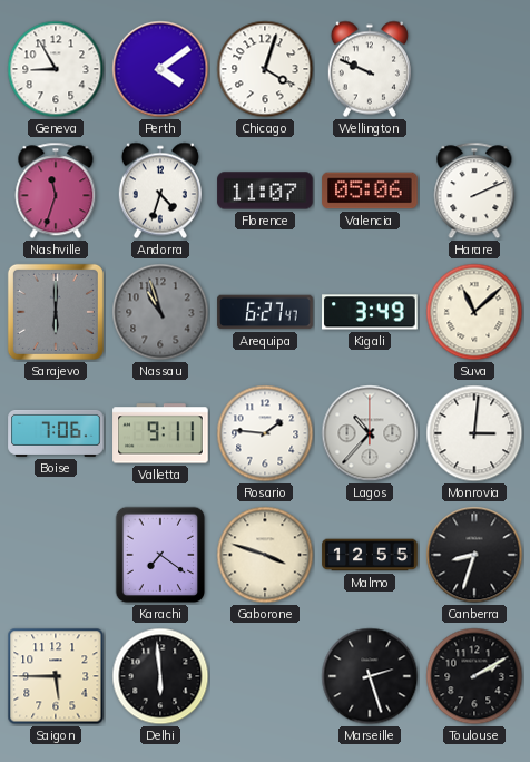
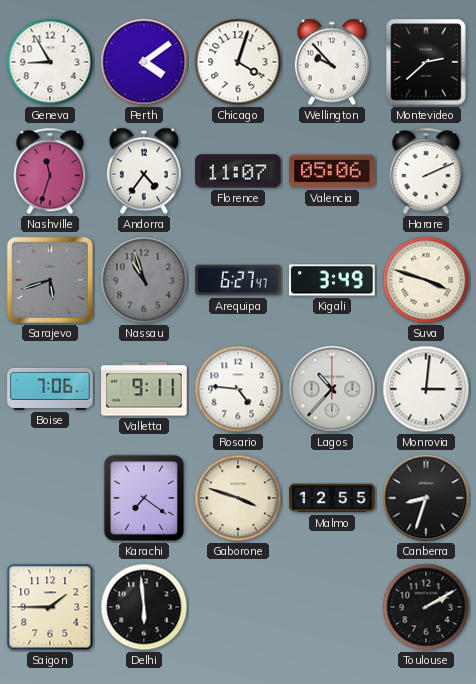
Wellington: 9:49 -> 9:53
Montevideo: none -> 2:38
Andorra: 4:33 -> 4:36
Sarajevo: 6:00 -> 5:42
Suva: 11:08 -> 3:48
Rosario: 1:46 -> 4:46
Saigon: 5:45 -> 1:45
Marseille: 2:27 -> none
